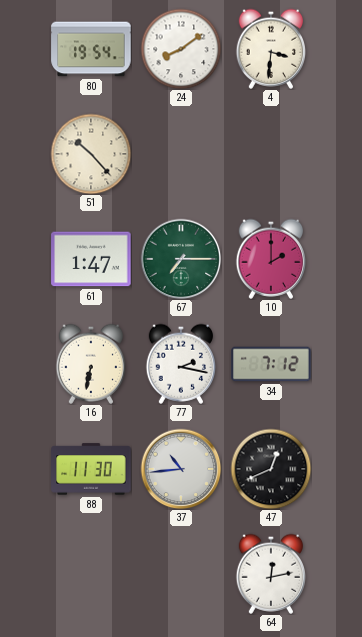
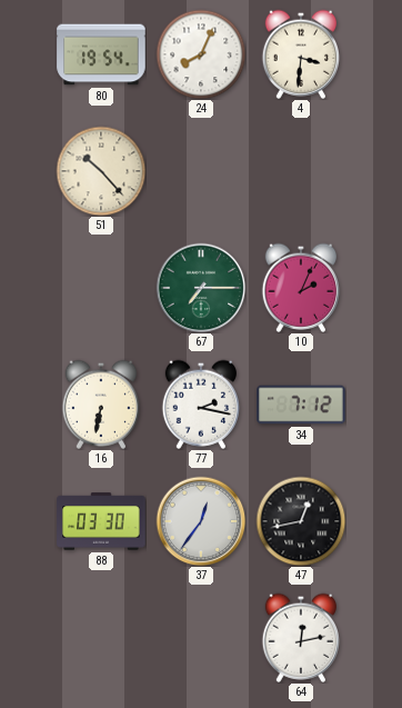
24: 8:09 -> 8:04
61: 1:47 -> none
10: 2:00 -> 2:04
88: 11:30 -> 03:30
37: 10:44 -> 12:36
47: 12:41 -> 12:43
